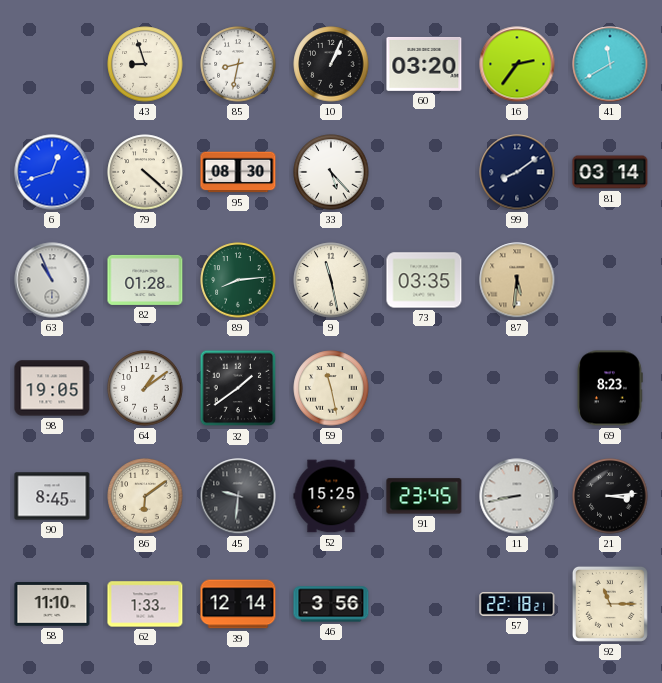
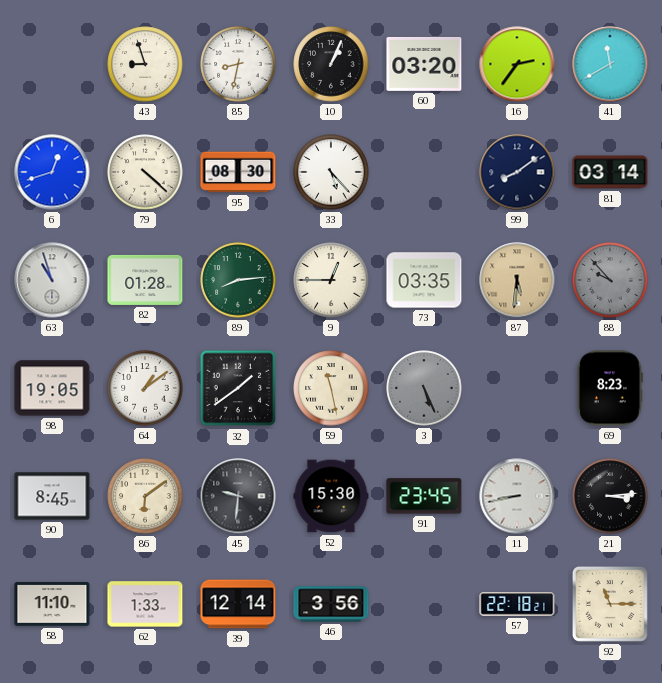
63: 10:56 -> 10:57
9: 11:28 -> 12:45
88: none -> 9:53
3: none -> 5:26
52: 15:25 -> 15:30
